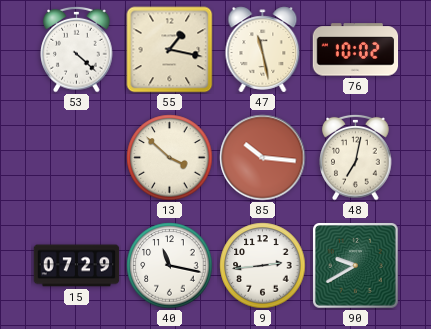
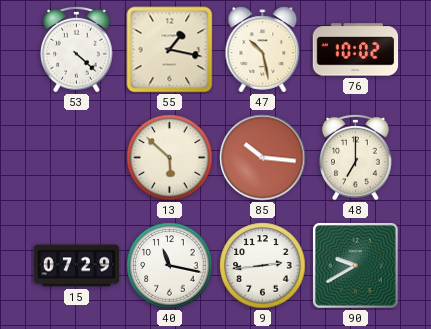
47: 11:28 -> 10:28
13: 3:52 -> 5:52
48: 7:02 -> 7:00
